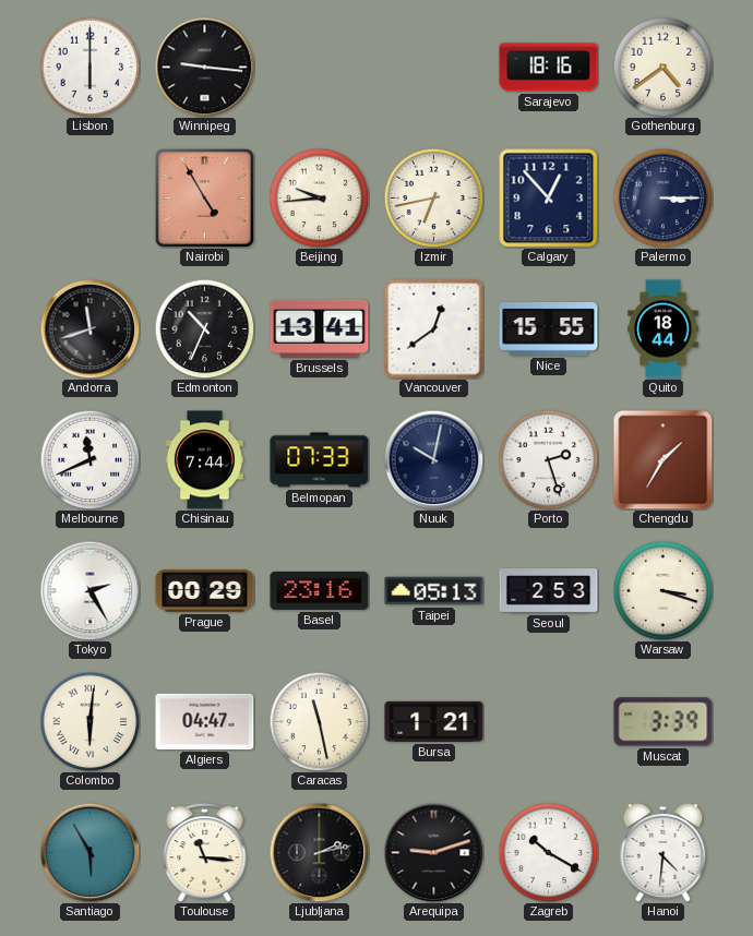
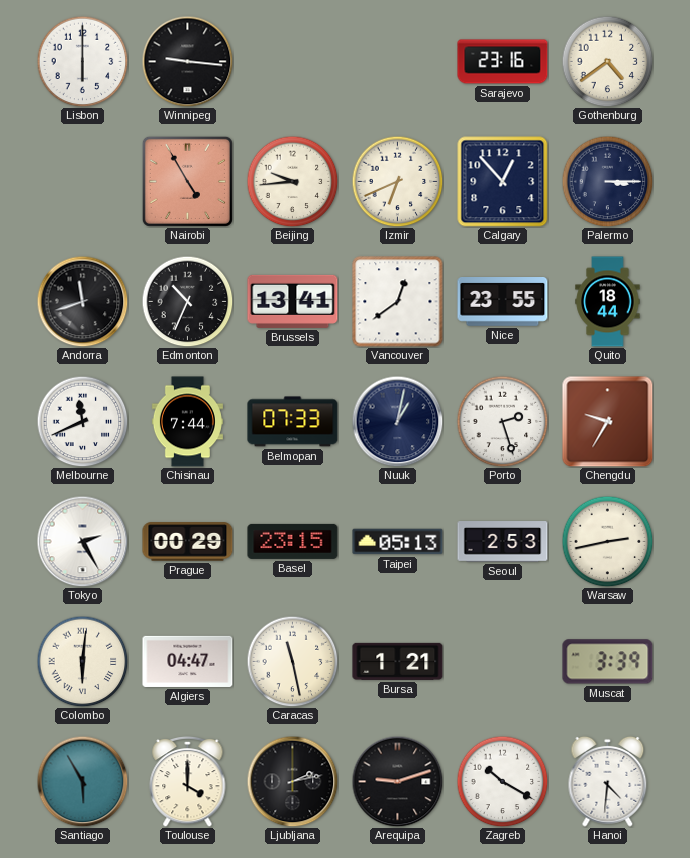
Sarajevo: 18:16 -> 23:16
Izmir: 6:43 -> 6:41
Nice: 15:55 -> 23:55
Nuuk: 10:02 -> 1:02
Chengdu: 1:35 -> 9:35
Basel: 23:16 -> 23:15
Warsaw: 3:18 -> 2:43
Toulouse: 11:16 -> 4:00
